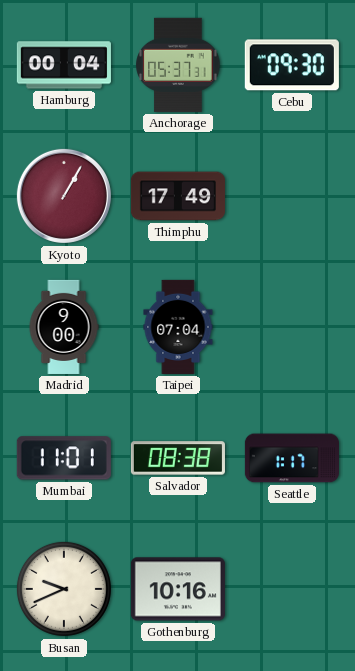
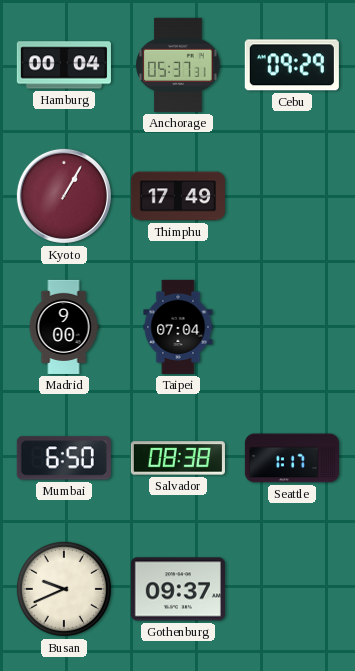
Cebu: 09:30 -> 09:29
Mumbai: 11:01 -> 6:50
Gothenburg: 10:16 -> 09:37
